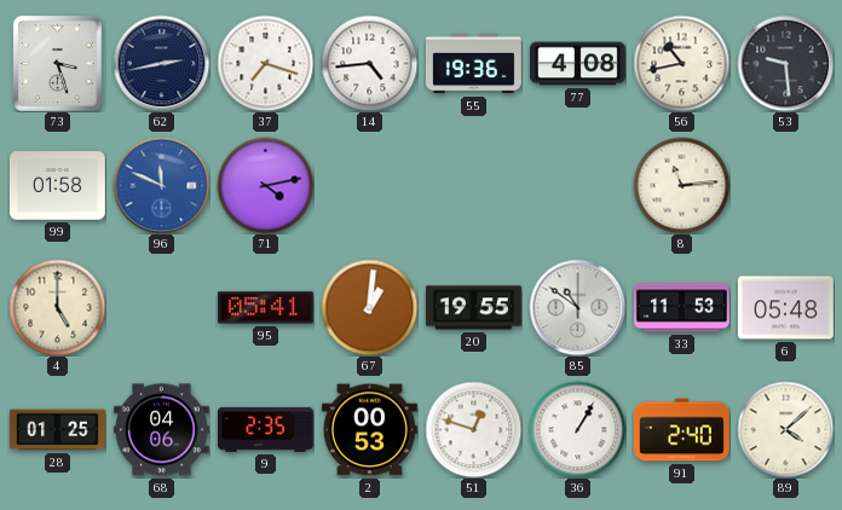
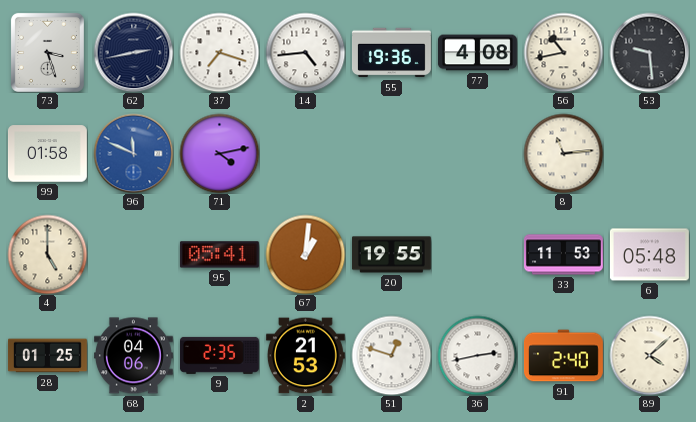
85: 10:51 -> none
2: 00:53 -> 21:53
36: 1:05 -> 2:43
